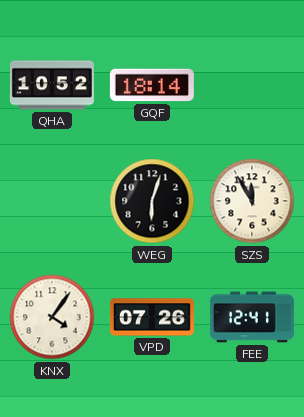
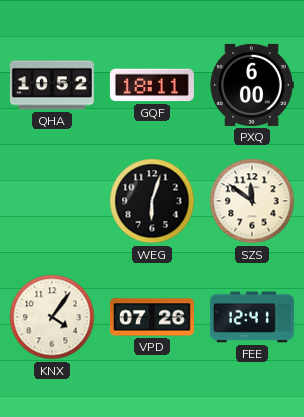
GQF: 18:14 -> 18:11
PXQ: none -> 6:00
SZS: 11:55 -> 11:51
